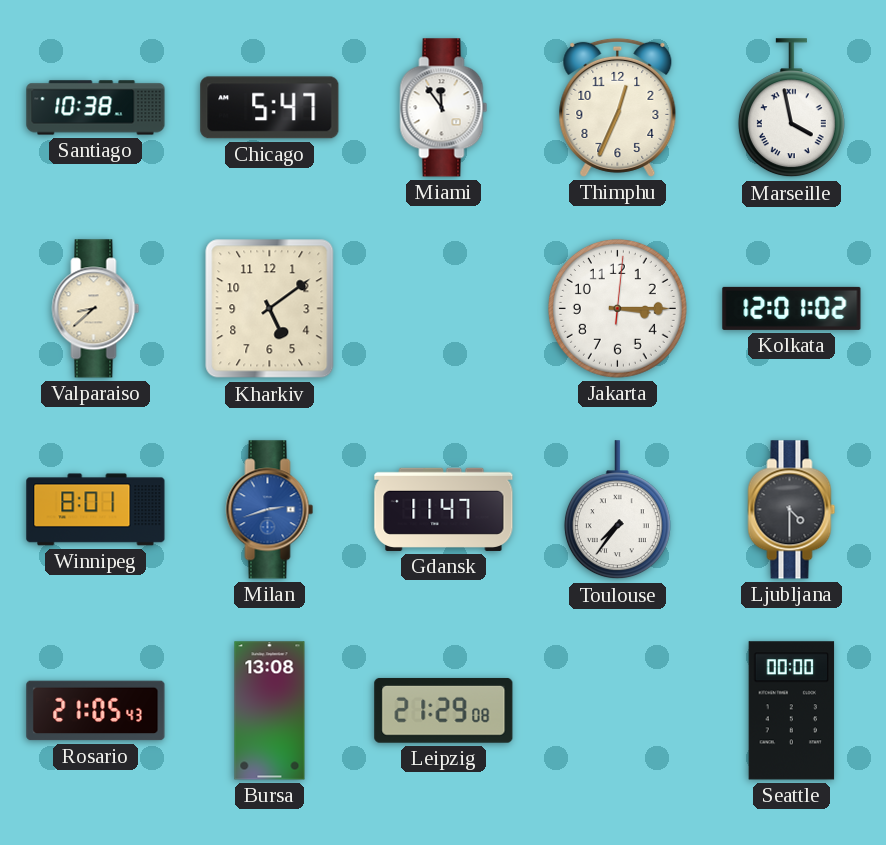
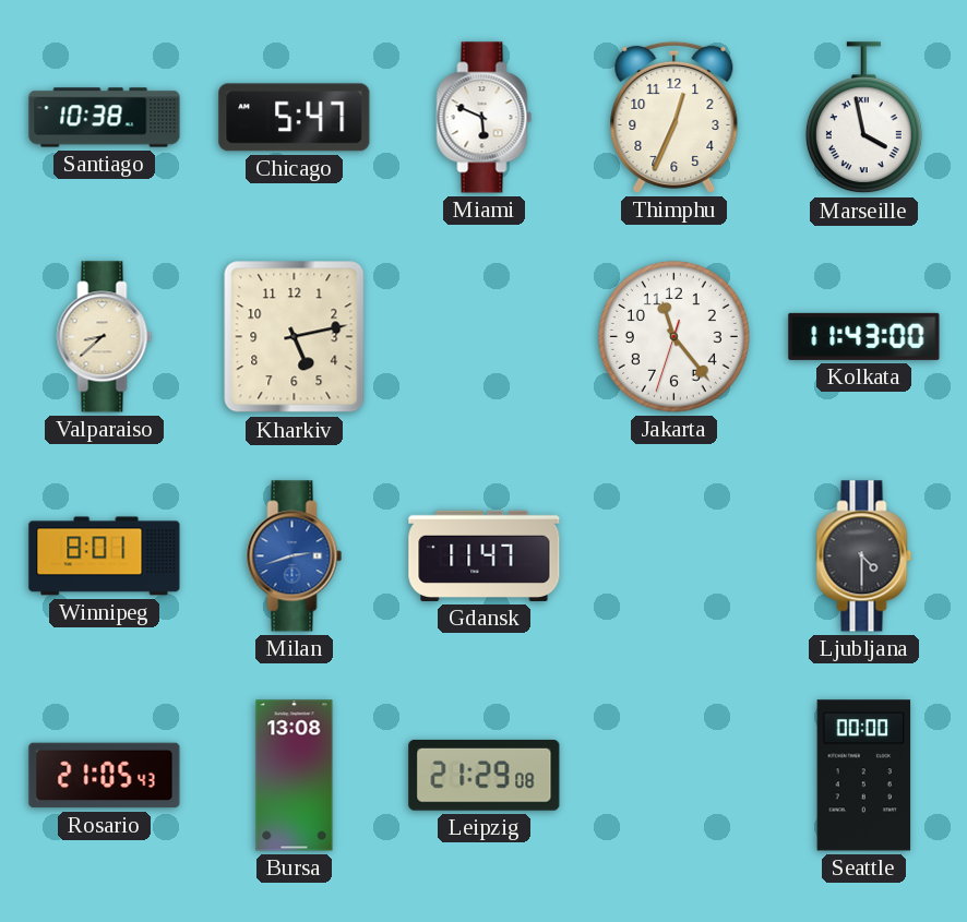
Miami: 11:54 -> 5:49
Kharkiv: 5:09 -> 5:13
Jakarta: 3:15 -> 11:23
Kolkata: 12:01 -> 11:43
Toulouse: 7:36 -> none
